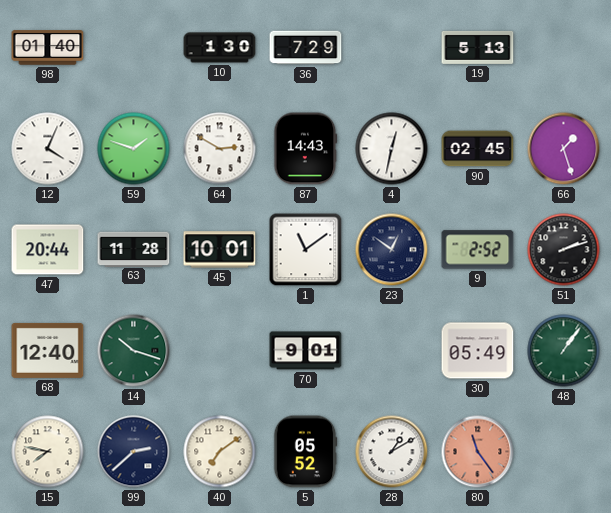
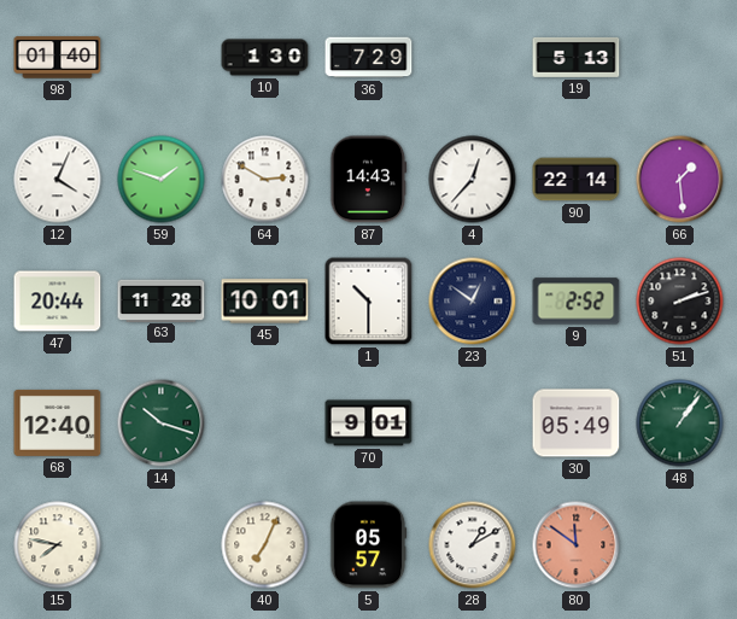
4: 12:32 -> 12:37
90: 02:45 -> 22:14
66: 1:27 -> 1:29
1: 11:09 -> 10:30
99: 2:38 -> none
40: 7:09 -> 7:04
5: 05:52 -> 05:57
80: 11:24 -> 11:51
